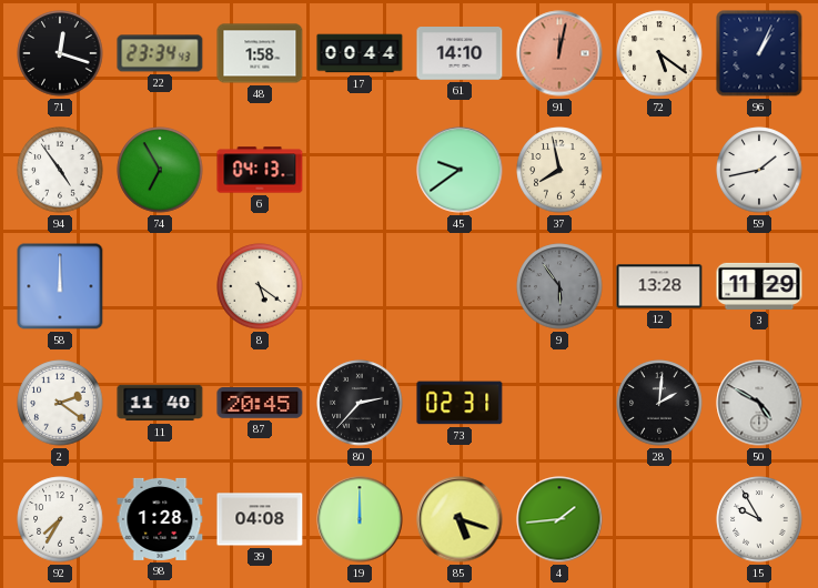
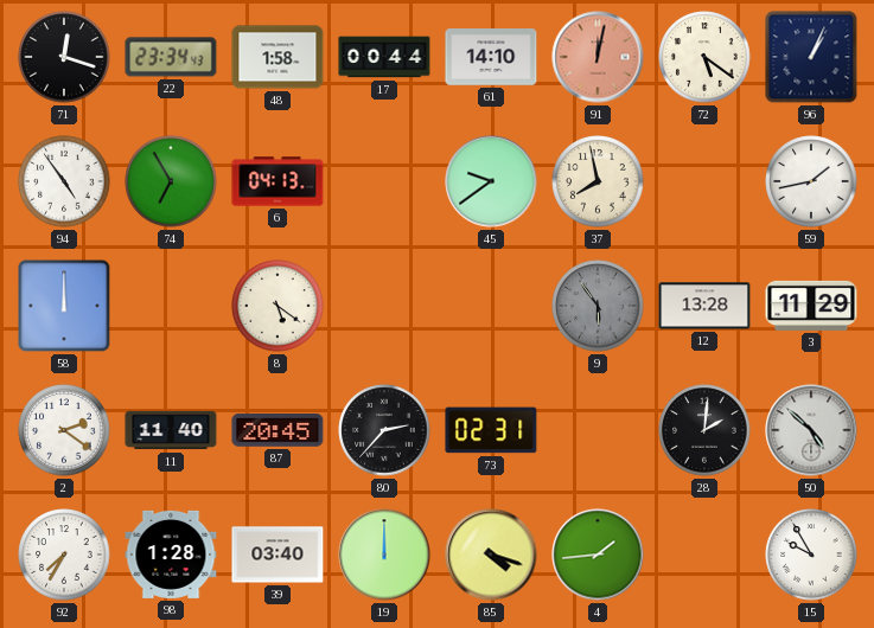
50: 4:50 -> 4:52
39: 04:08 -> 03:40
85: 5:18 -> 4:18
